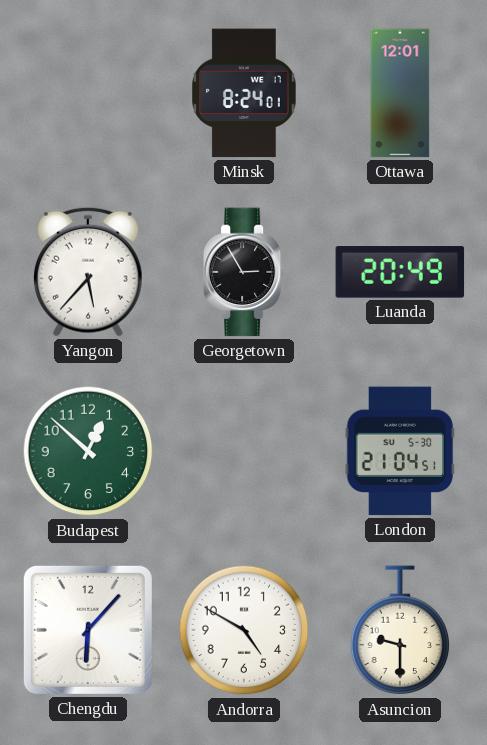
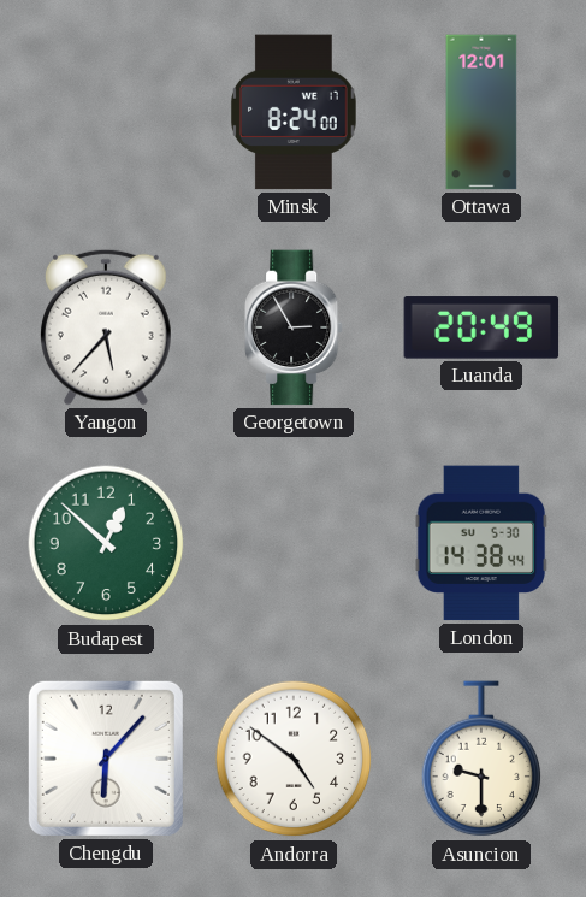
Minsk: 8:24:01 -> 8:24:00
London: 21:04 -> 14:38
Andorra: 4:50 -> 4:51
